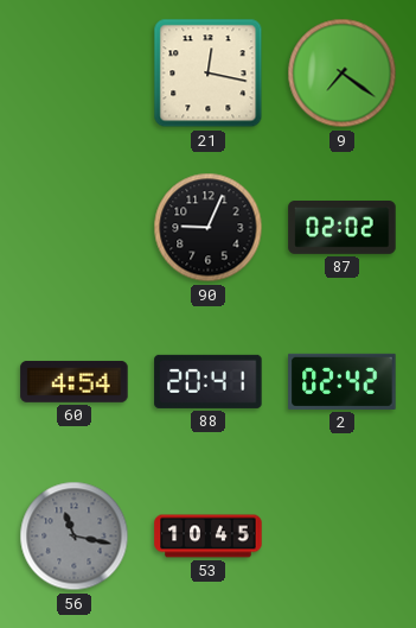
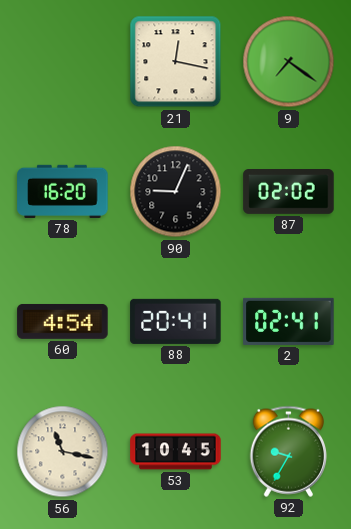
78: none -> 16:20
2: 02:42 -> 02:41
56 dial: grey -> cream
92: none -> 9:35
